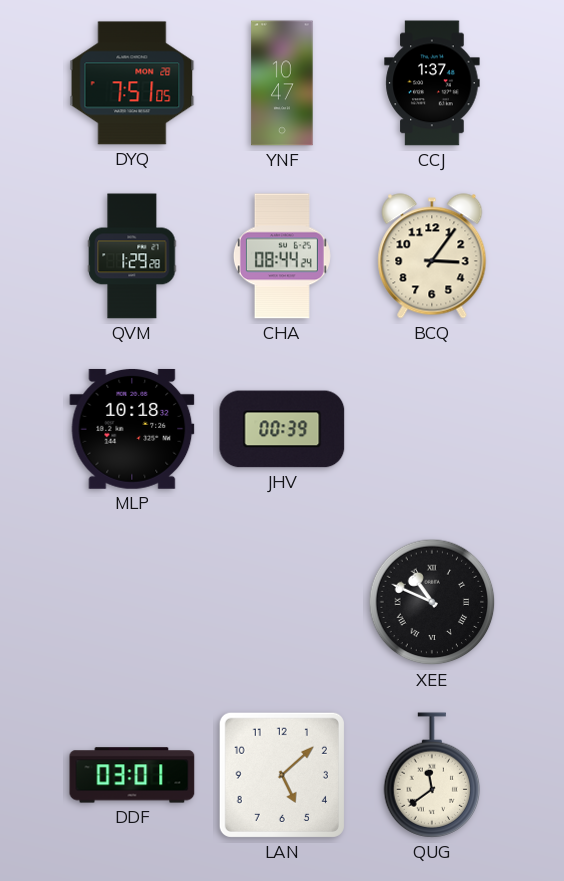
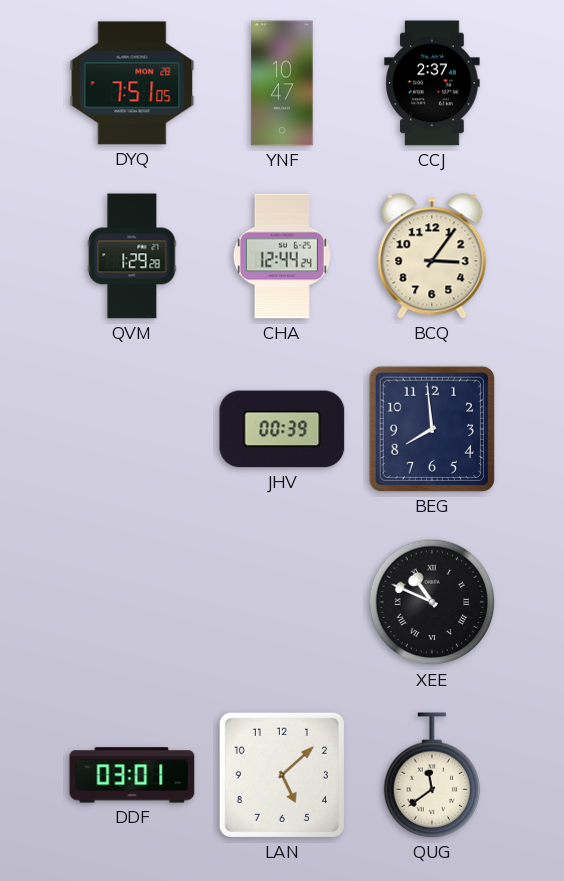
CCJ: 1:37 -> 2:37
CHA: 08:44 -> 12:44
MLP: 10:18 -> none
BEG: none -> 7:59
